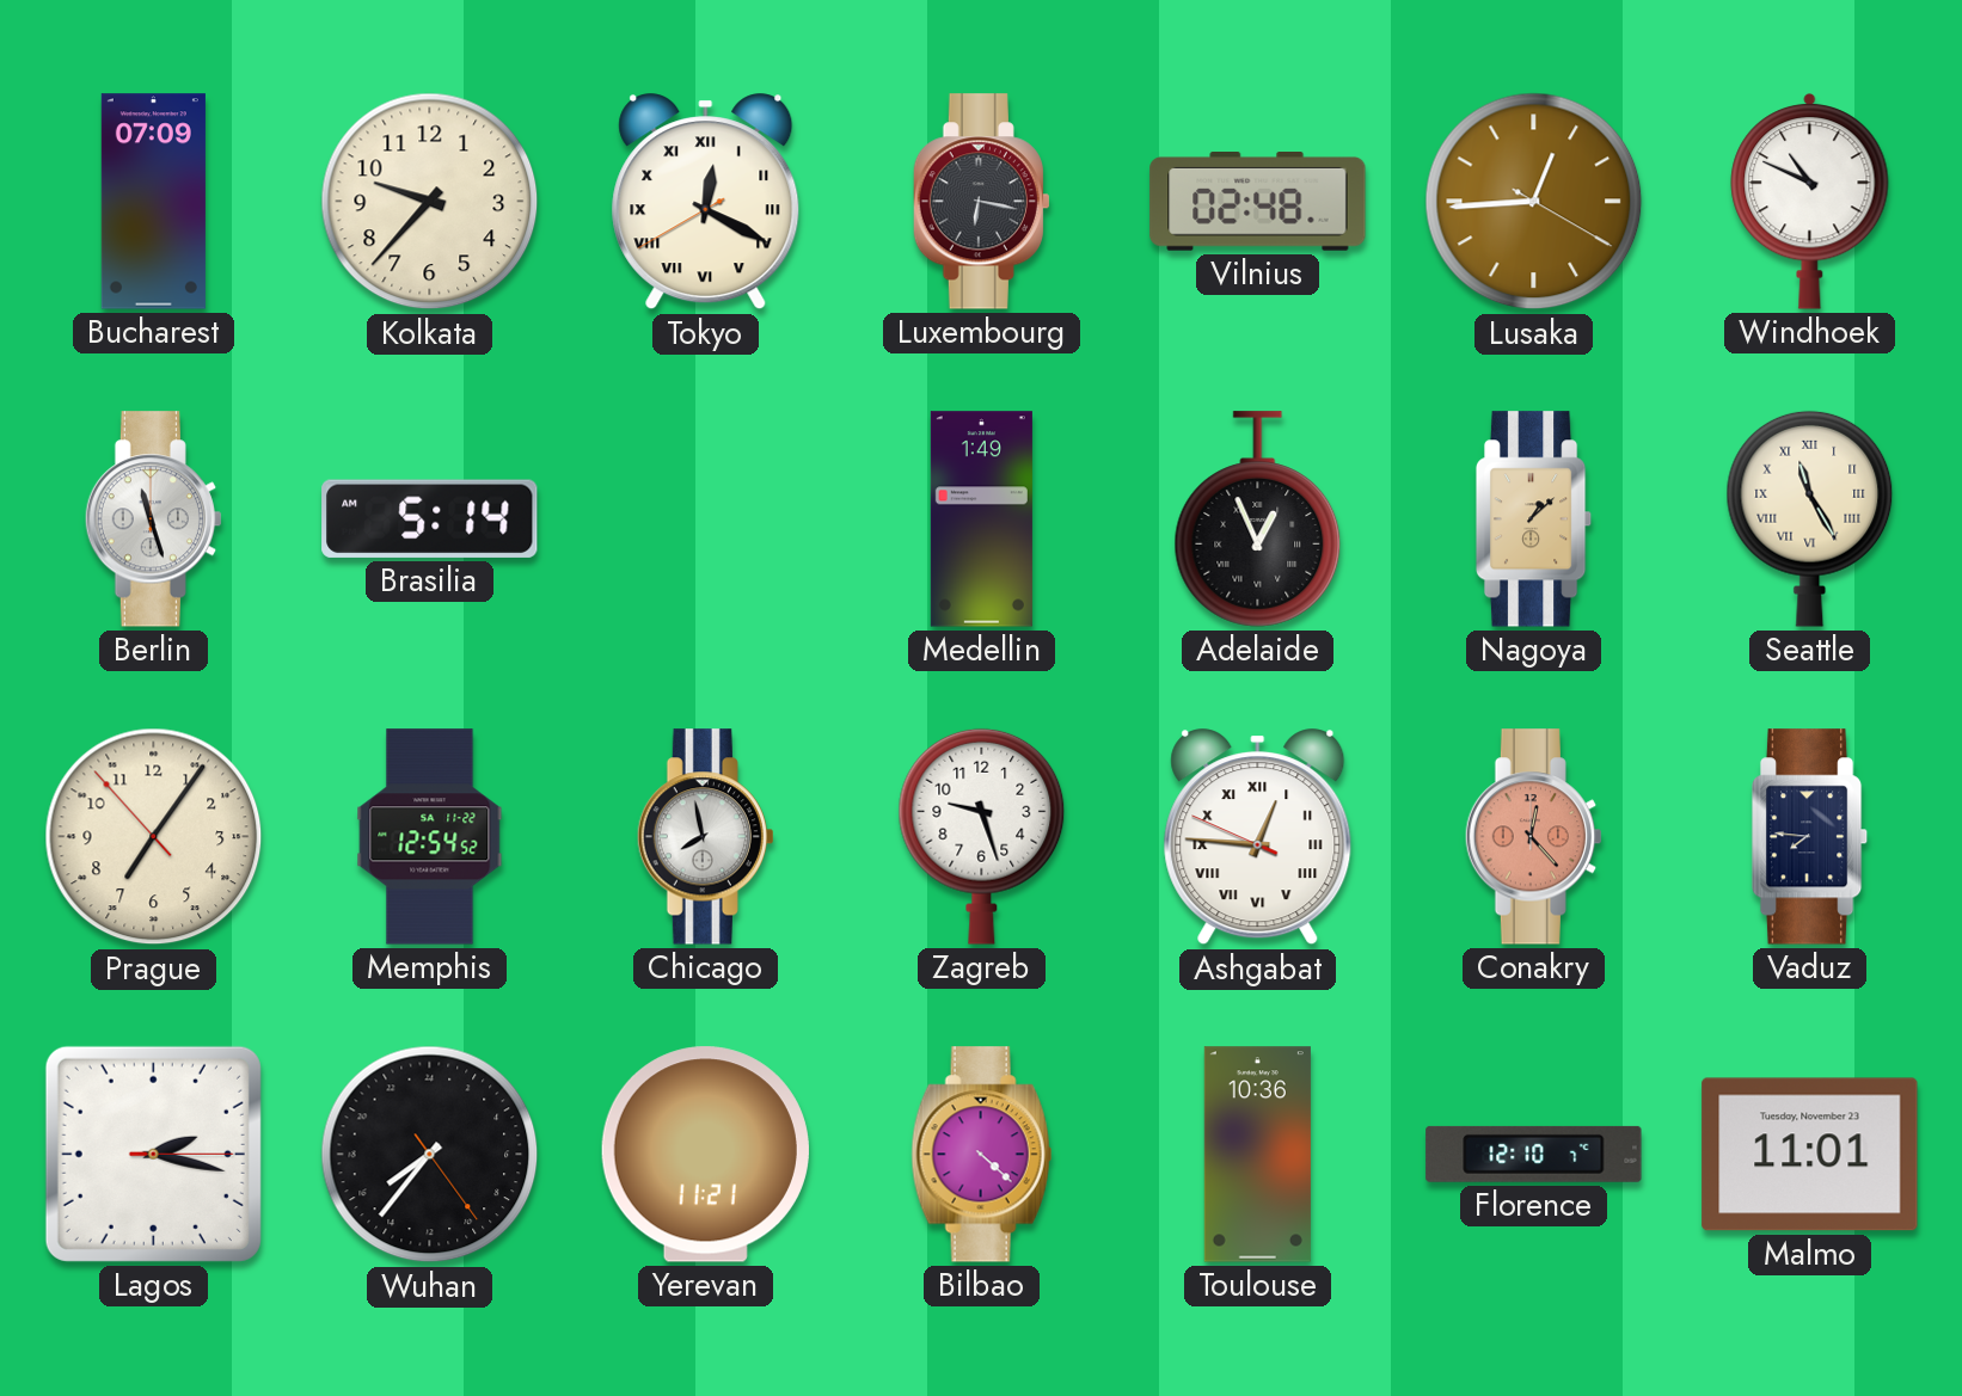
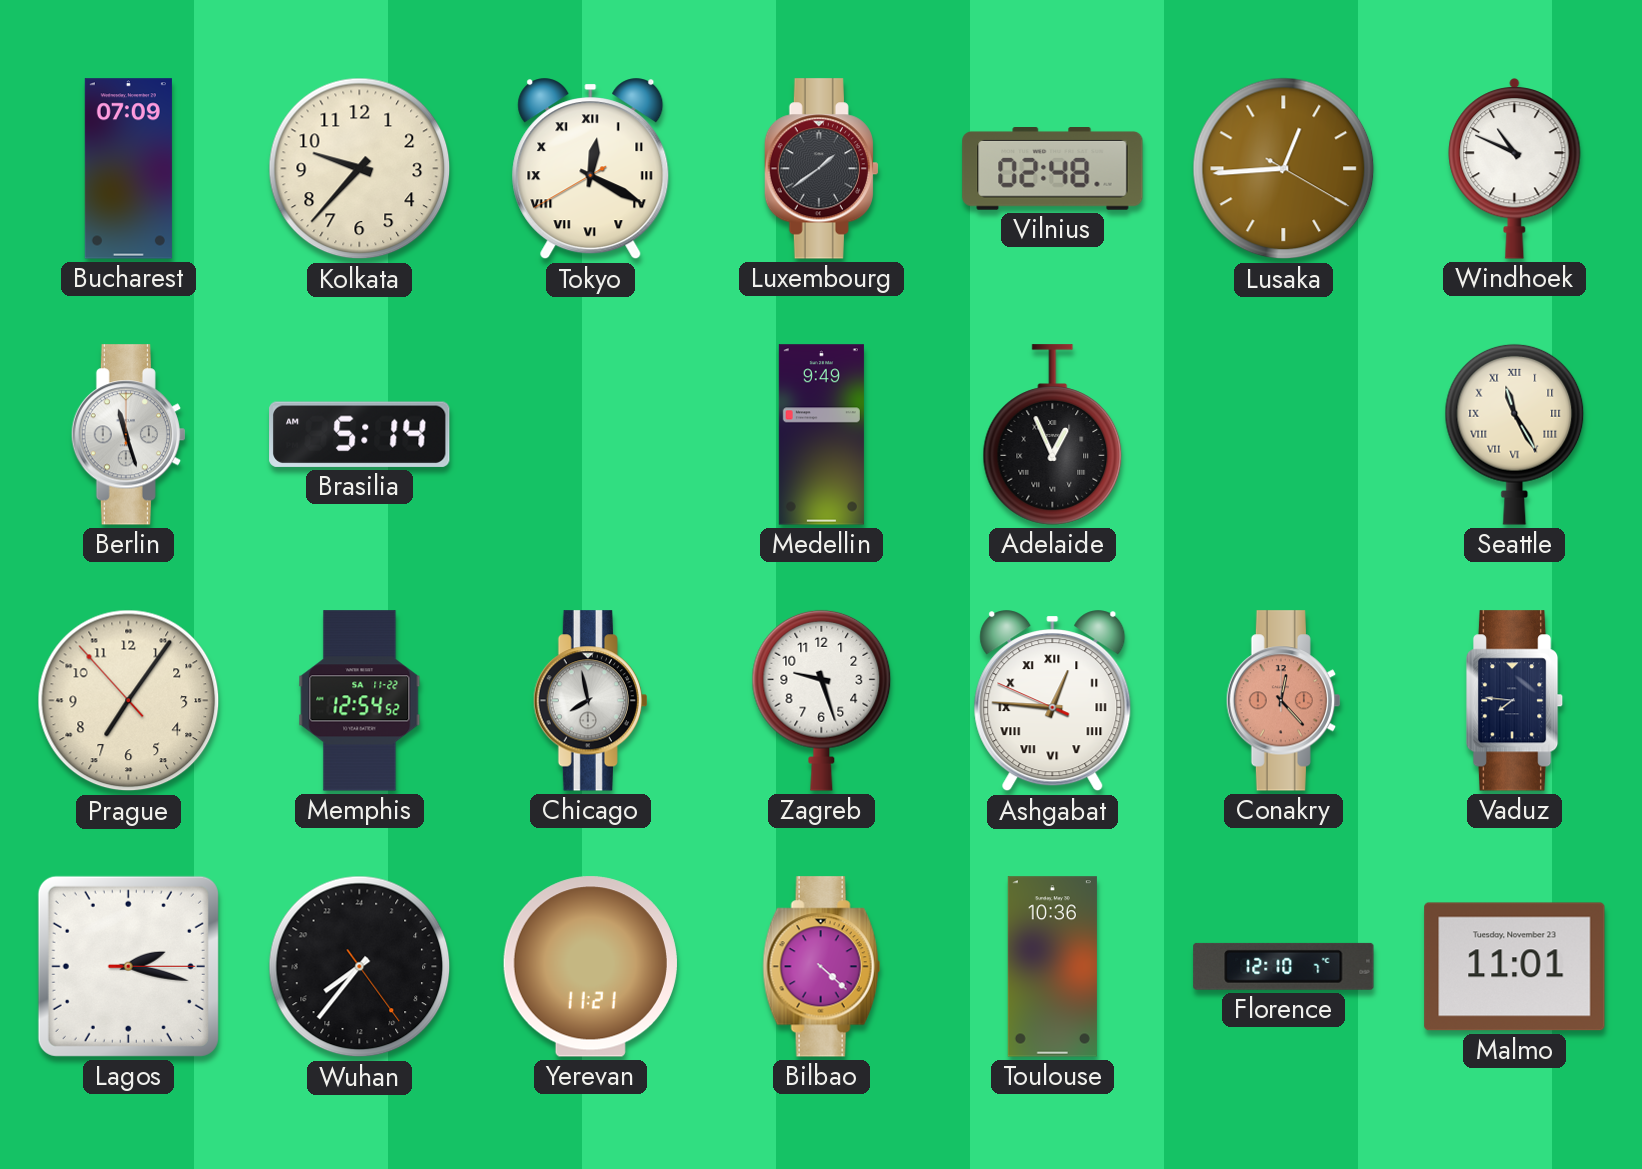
Luxembourg: 6:17 -> 1:39
Medellin: 1:49 -> 9:49
Nagoya: 1:08 -> none
